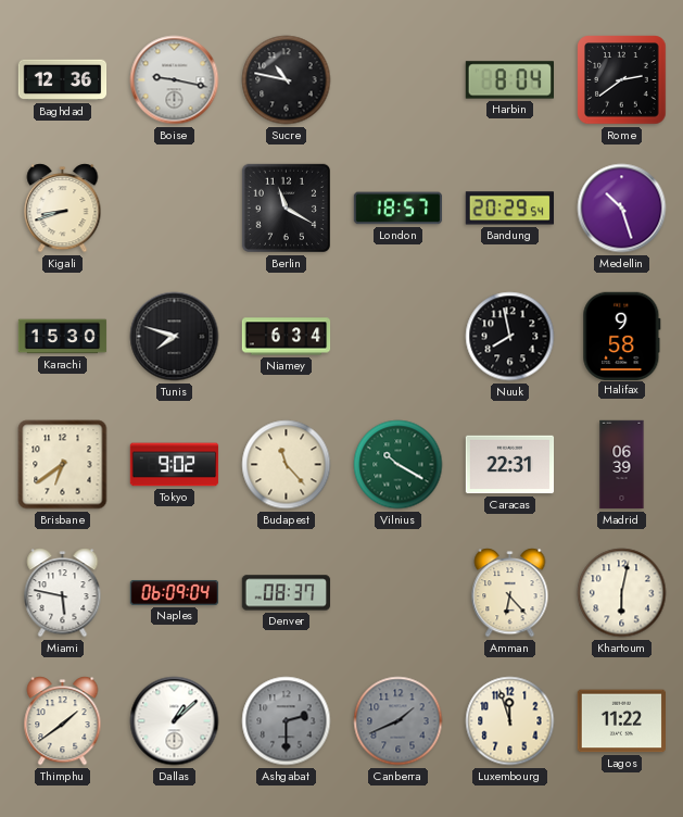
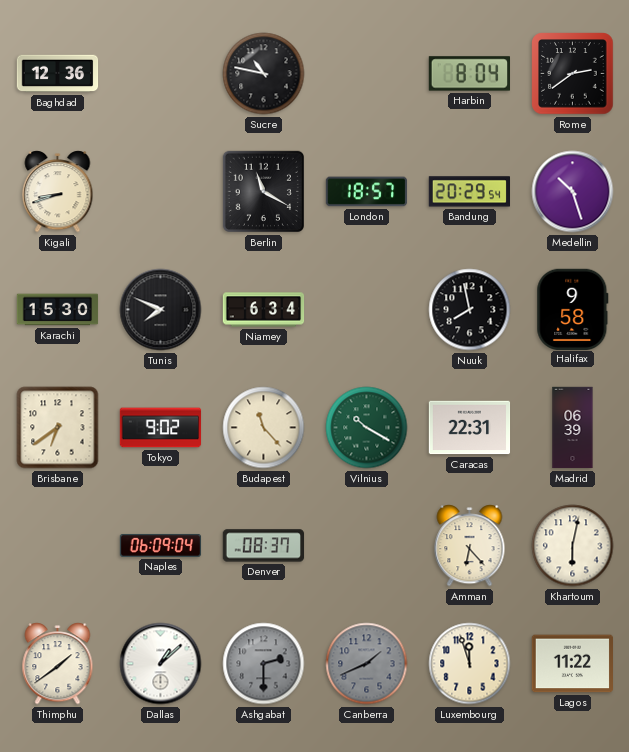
Boise: 9:17 -> none
Tunis: 7:48 -> 7:49
Miami: 5:47 -> none
